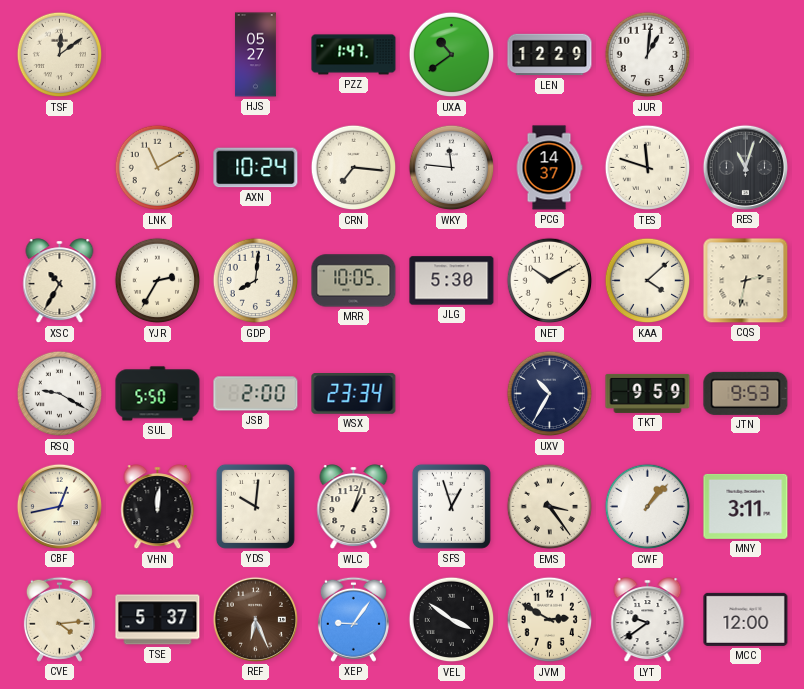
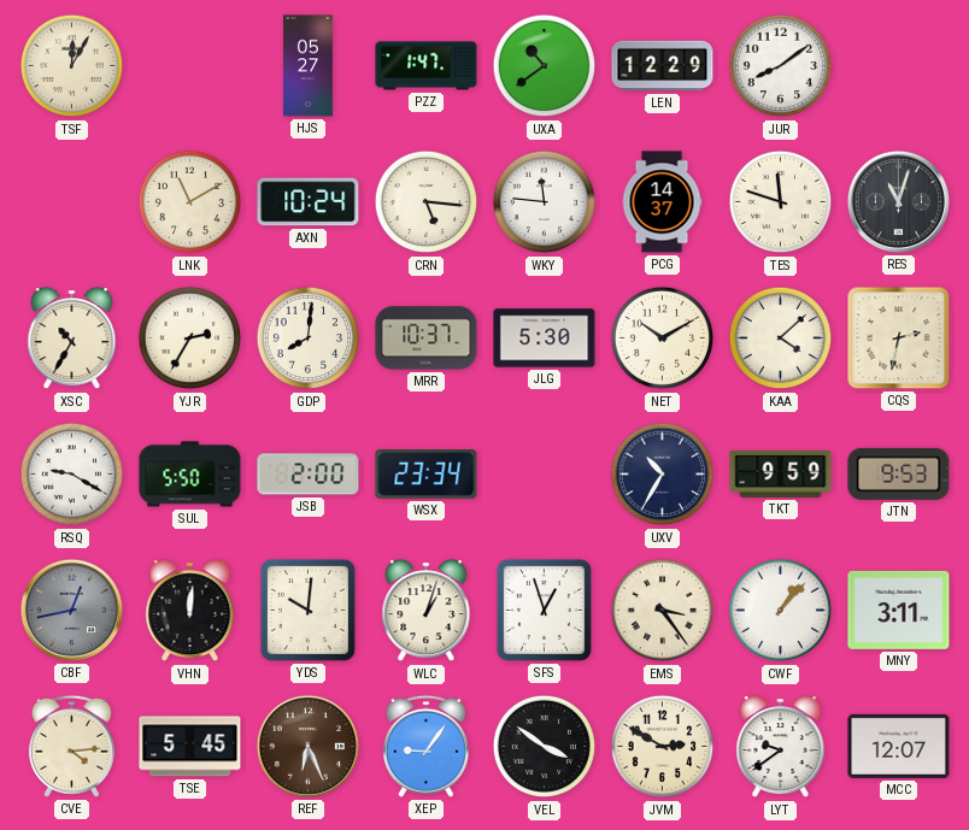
TSF: 12:09 -> 12:05
JUR: 1:01 -> 8:09
CRN: 7:16 -> 5:16
MRR: 10:05 -> 10:37
CBF dial: cream -> grey
TSE: 5:37 -> 5:45
MCC: 12:00 -> 12:07
